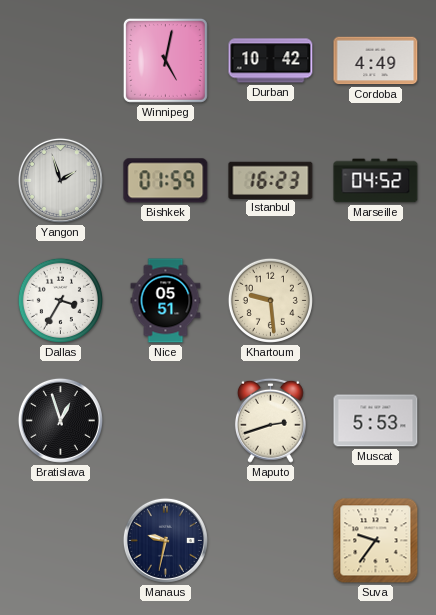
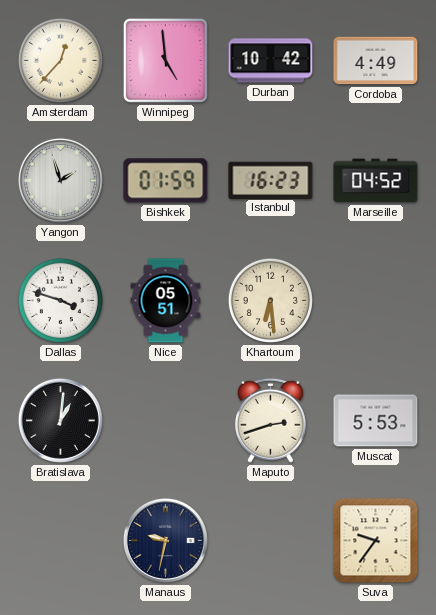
Amsterdam: none -> 12:37
Winnipeg: 5:02 -> 4:59
Dallas: 3:35 -> 3:48
Khartoum: 9:29 -> 6:29
Bratislava: 12:57 -> 1:01
